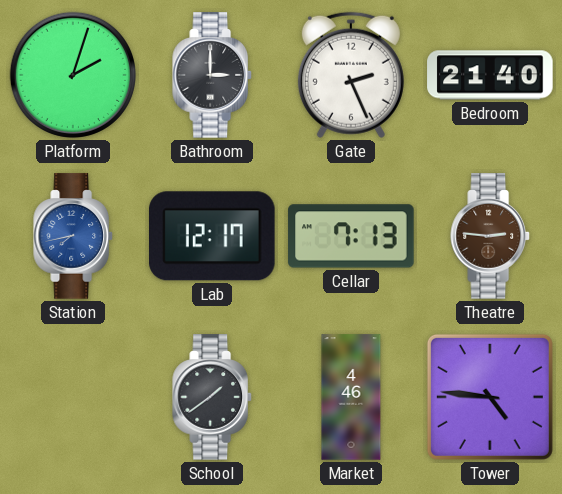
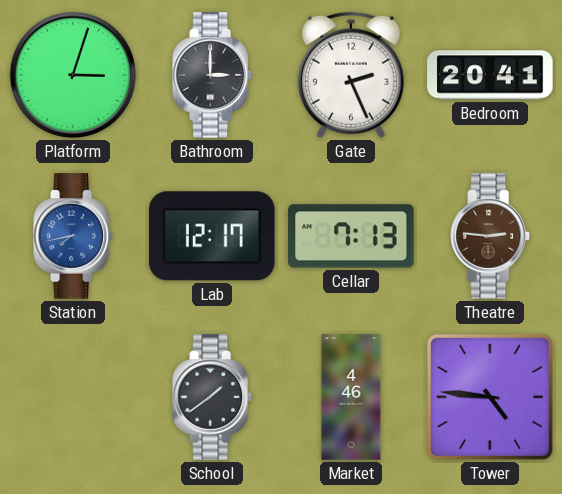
Platform: 2:03 -> 3:03
Bedroom: 21:40 -> 20:41
